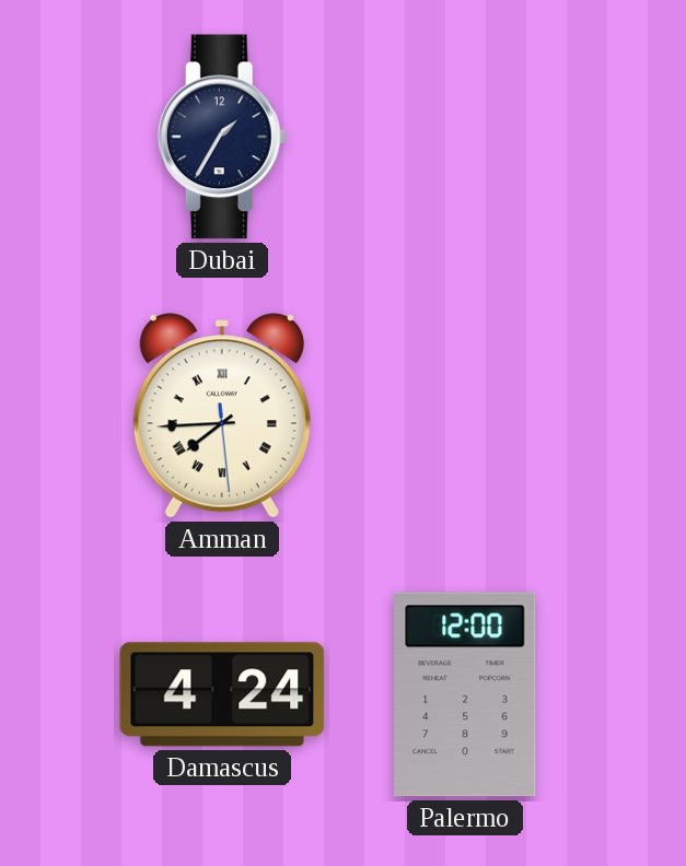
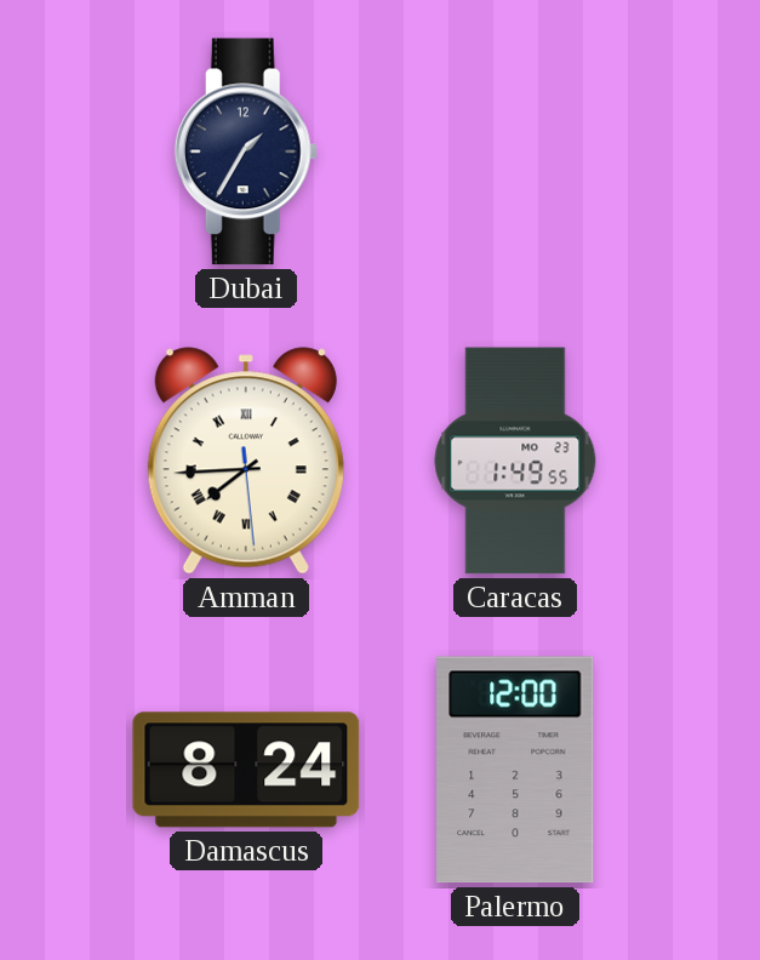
Caracas: none -> 1:49
Damascus: 4:24 -> 8:24
